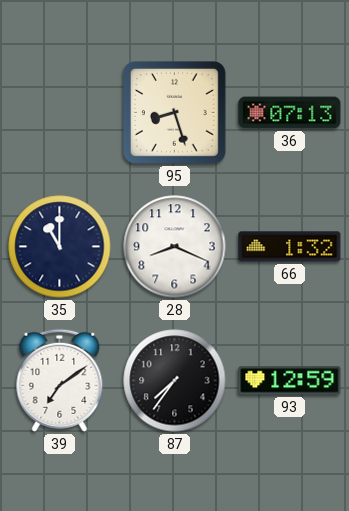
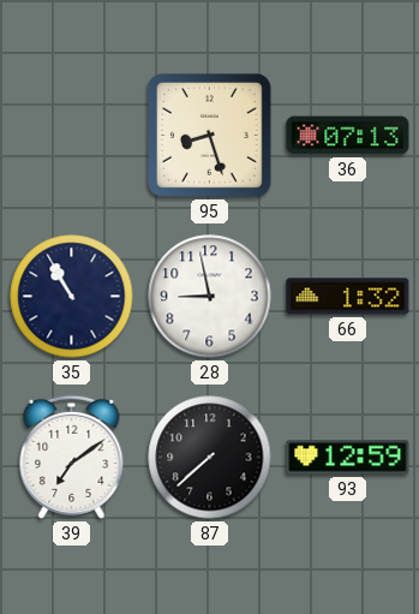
35: 11:00 -> 10:55
28: 8:19 -> 8:58
87: 7:36 -> 7:38
